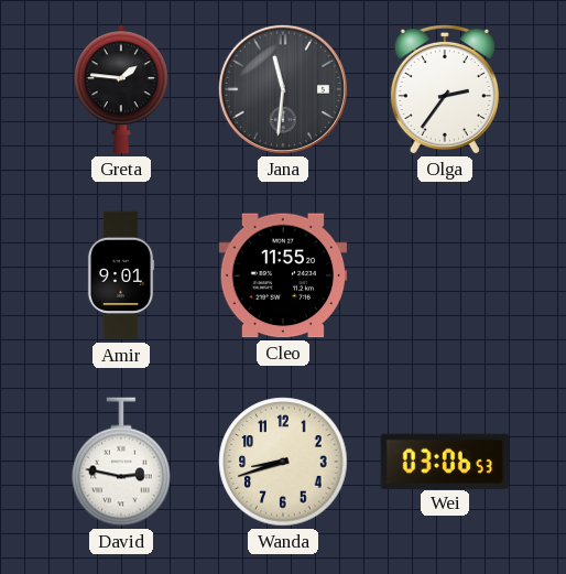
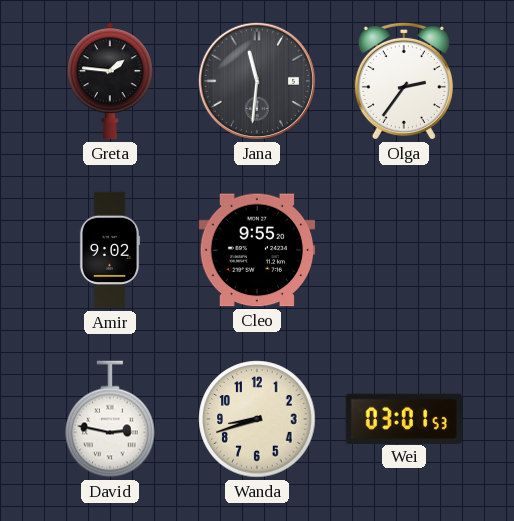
Amir: 9:01 -> 9:02
Cleo: 11:55 -> 9:55
Wei: 03:06 -> 03:01
